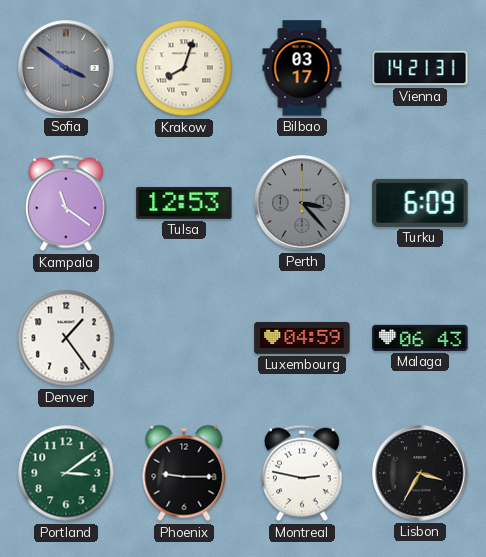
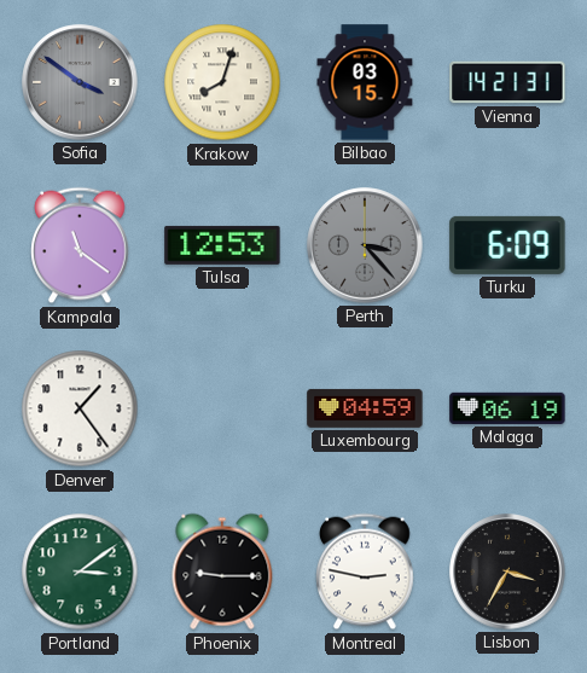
Bilbao: 03:17 -> 03:15
Malaga: 06:43 -> 06:19
